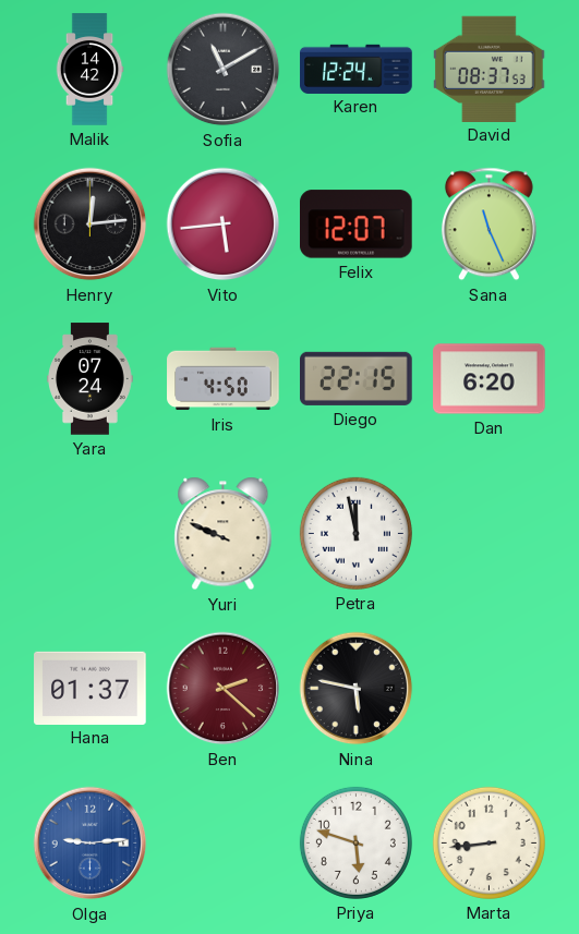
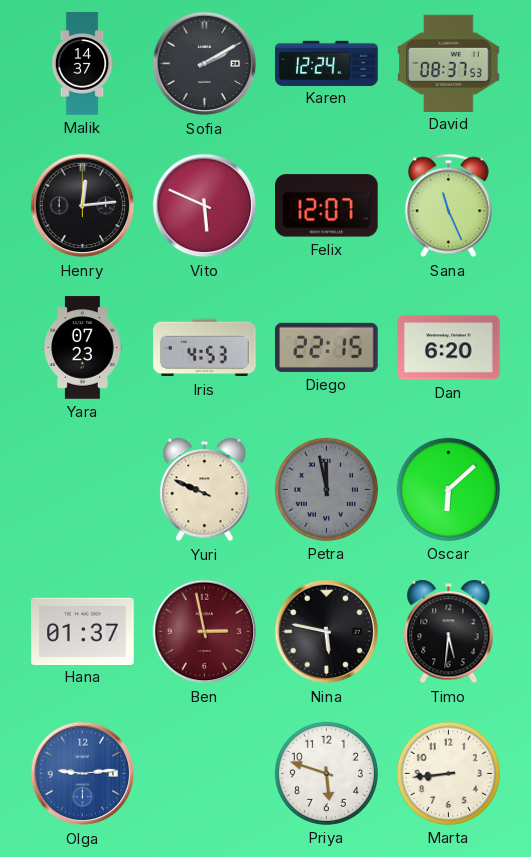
Malik: 14:42 -> 14:37
Sofia: 11:10 -> 2:10
Vito: 5:44 -> 5:49
Yara: 07:24 -> 07:23
Iris: 4:50 -> 4:53
Petra dial: white -> grey
Oscar: none -> 6:08
Ben: 2:22 -> 2:58
Timo: none -> 5:31
